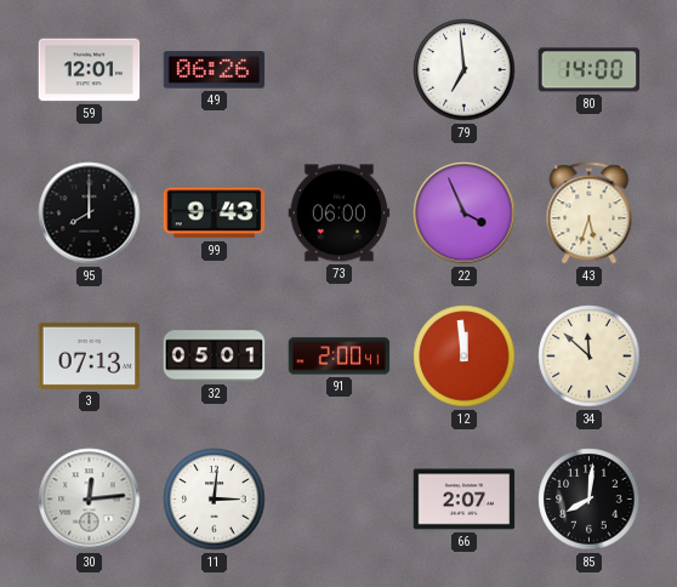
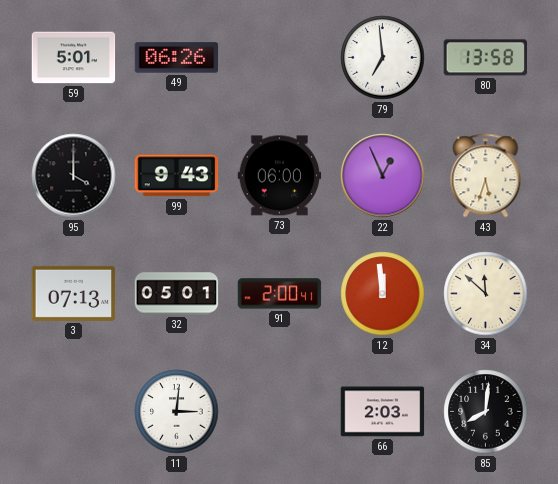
59: 12:01 -> 5:01
80: 14:00 -> 13:58
95: 8:00 -> 4:00
22: 3:56 -> 12:56
30: 12:14 -> none
66: 2:07 -> 2:03
